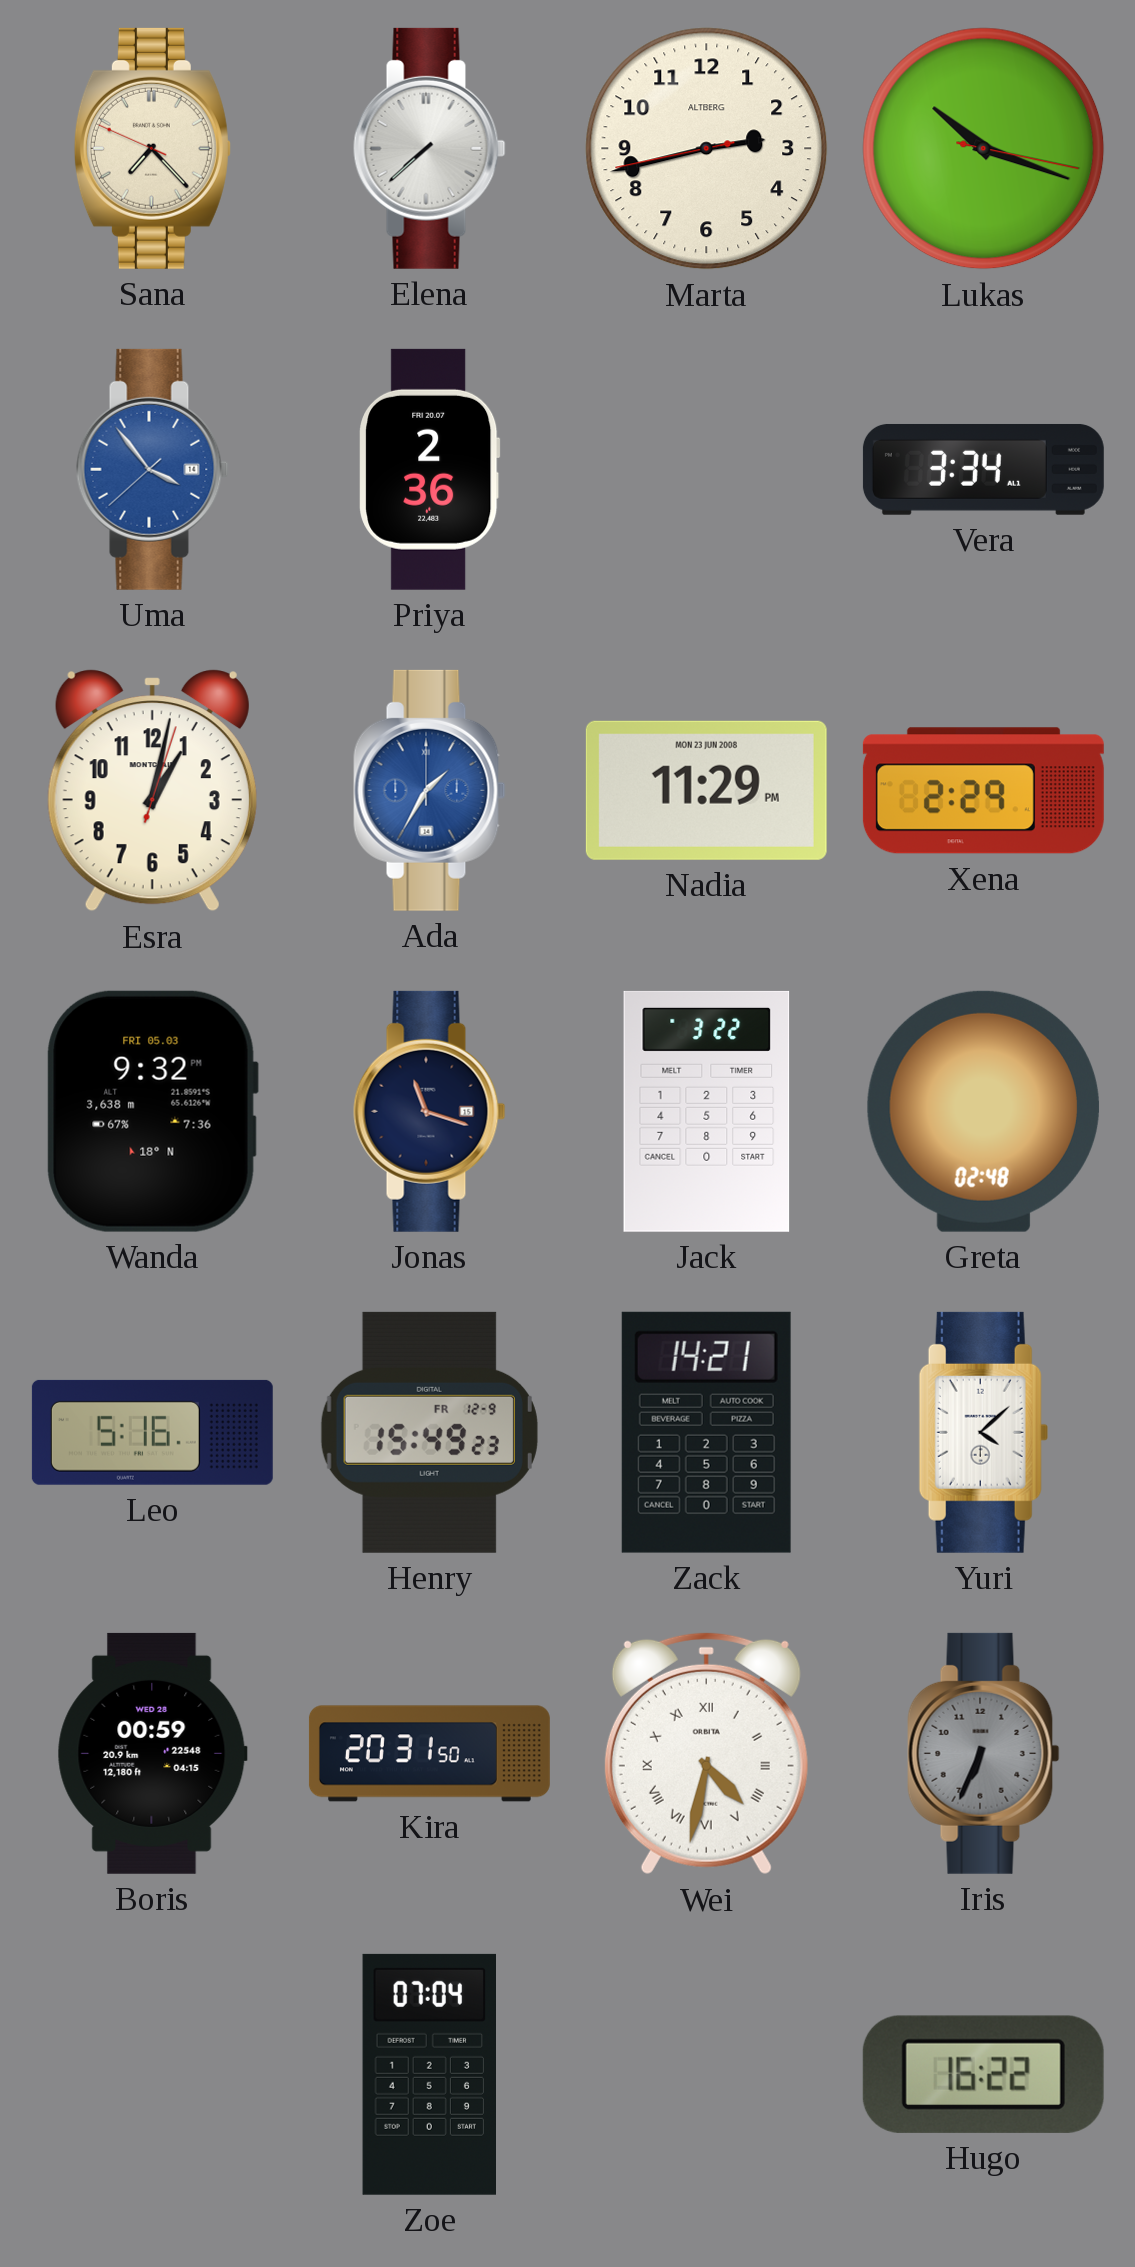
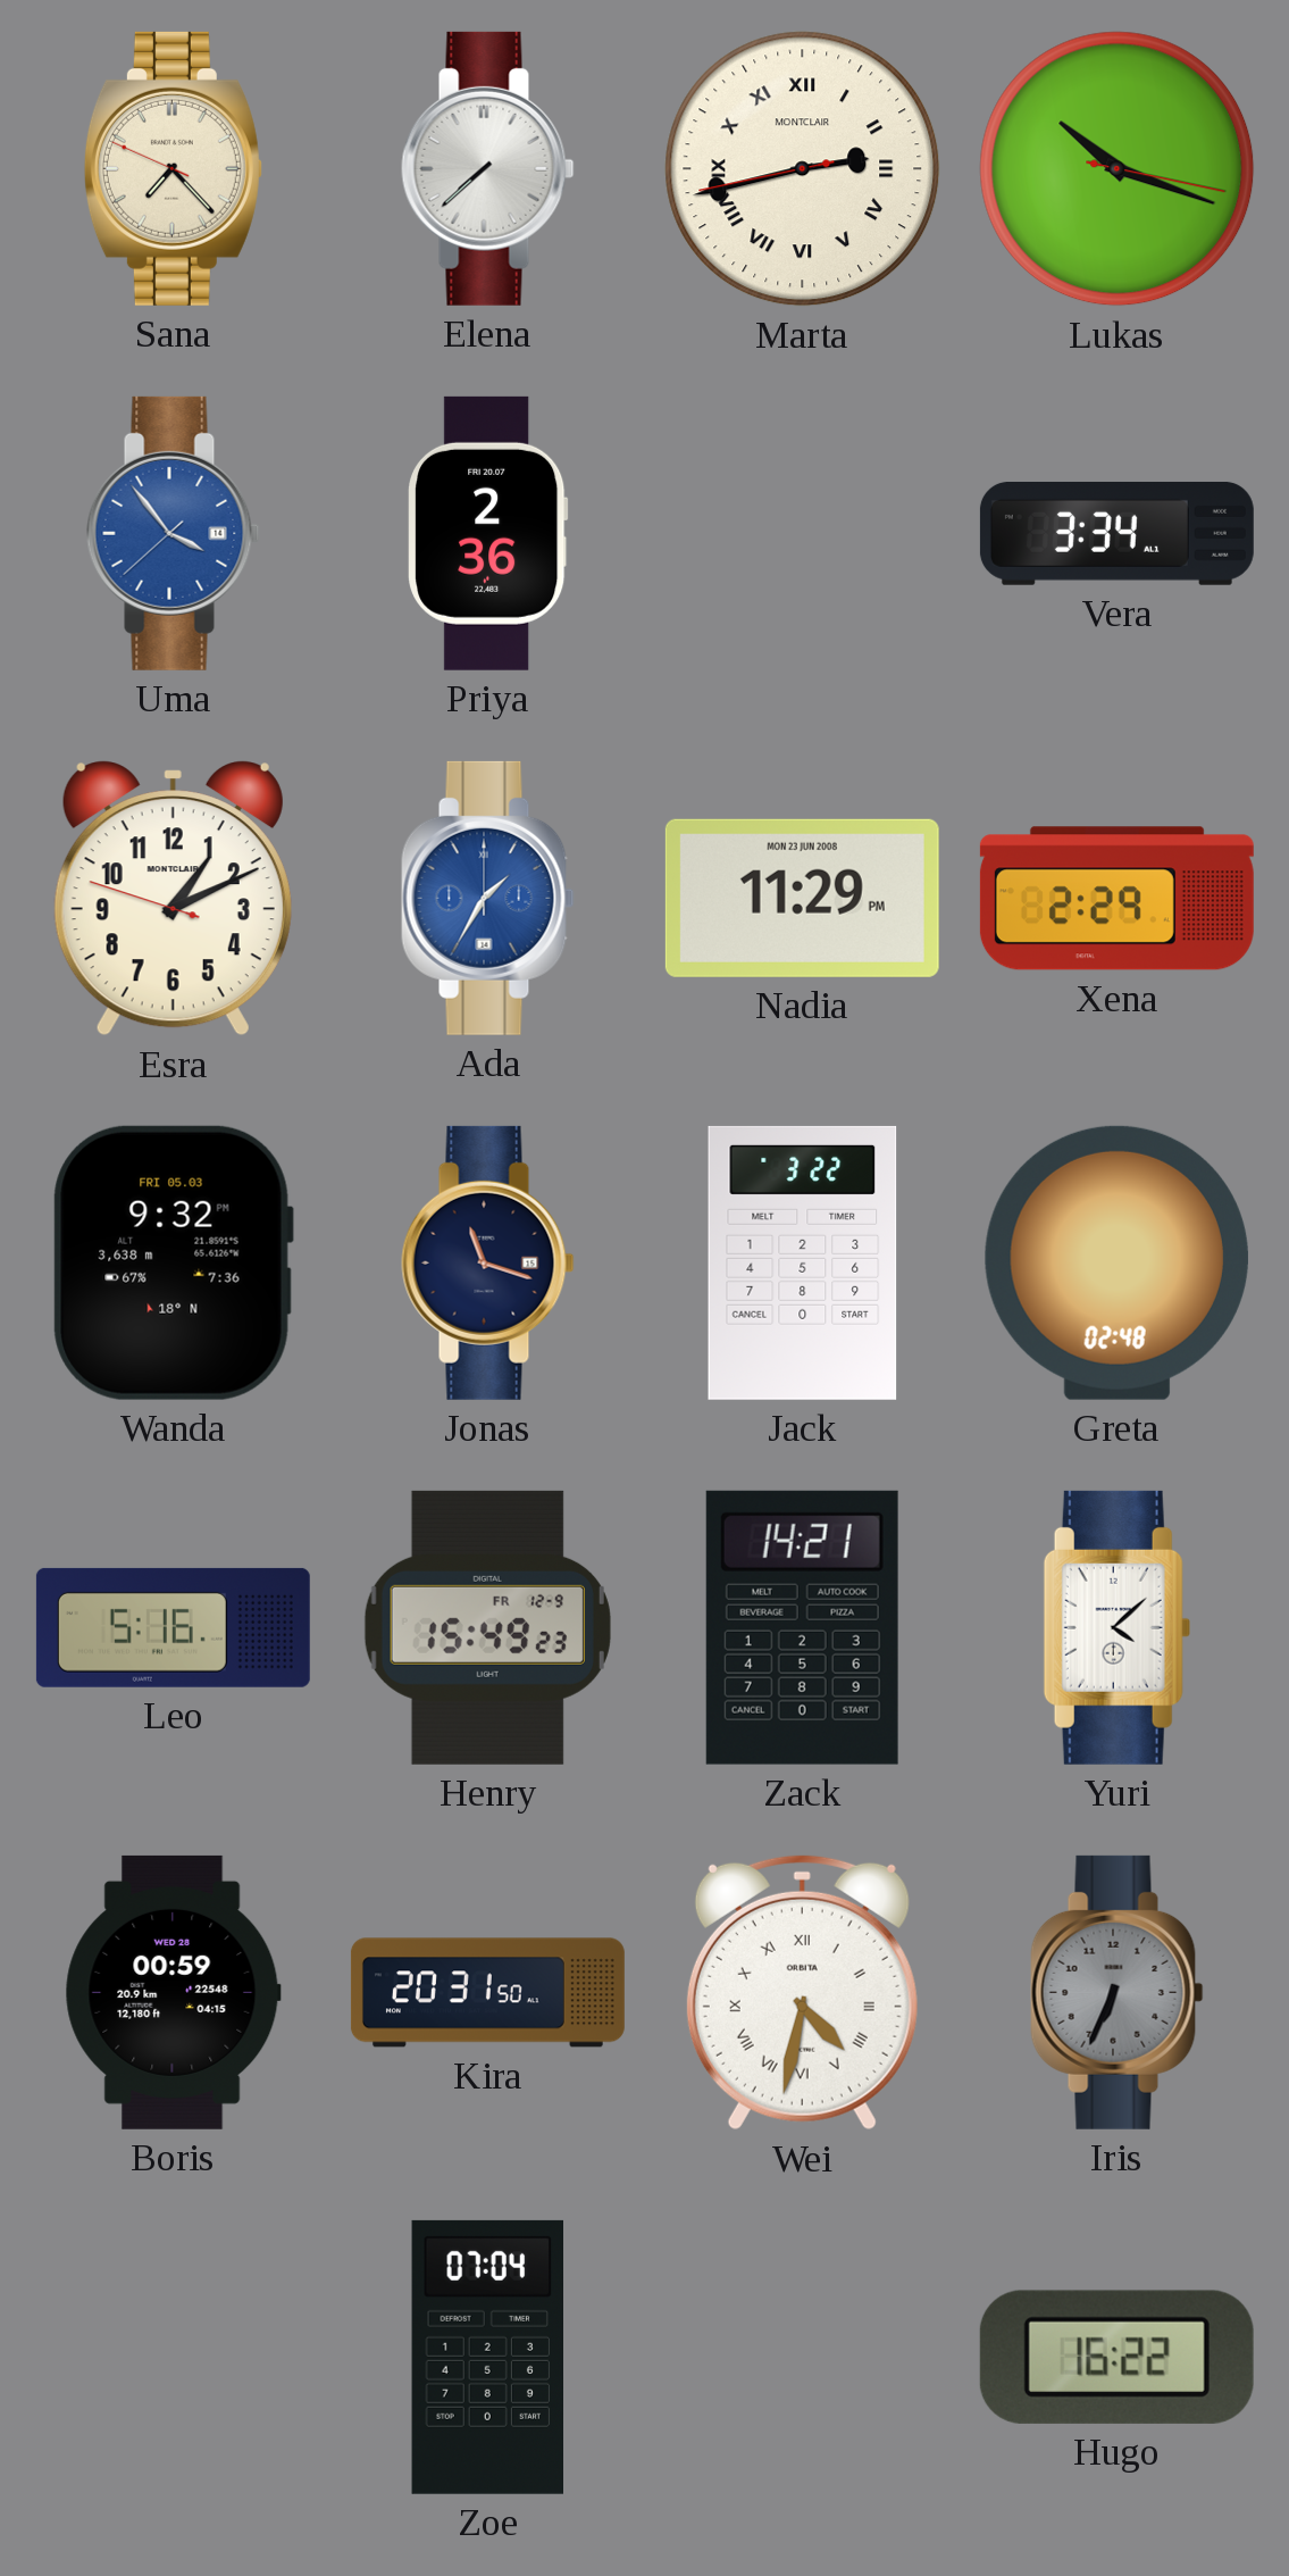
Marta numerals: Arabic -> Roman
Marta brand: ALTBERG -> MONTCLAIR
Esra: 1:02 -> 1:10
